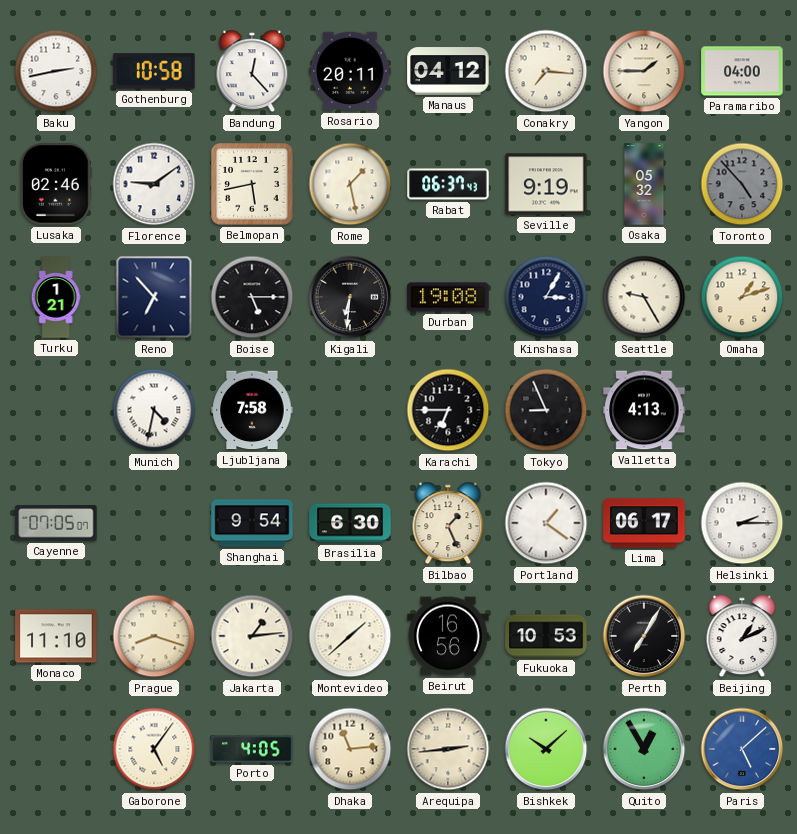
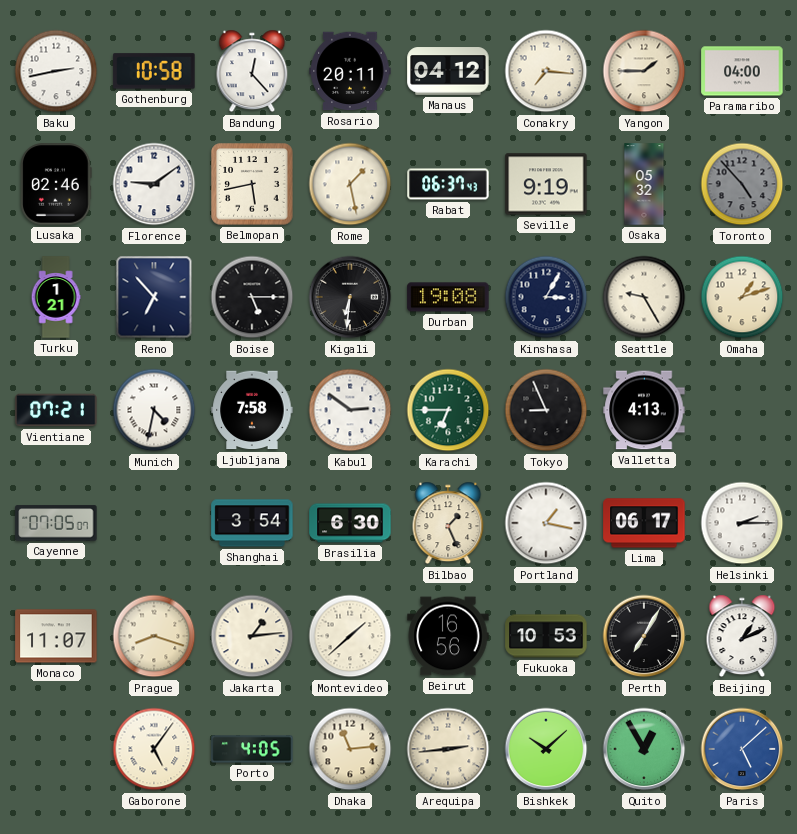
Vientiane: none -> 07:21
Kabul: none -> 2:51
Karachi dial: black -> green
Shanghai: 9:54 -> 3:54
Portland: 1:21 -> 1:17
Monaco: 11:10 -> 11:07
